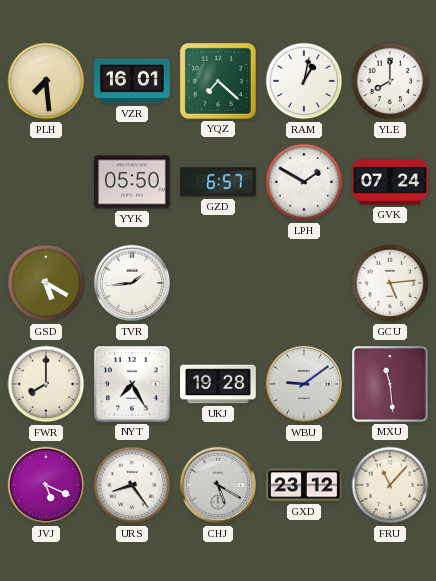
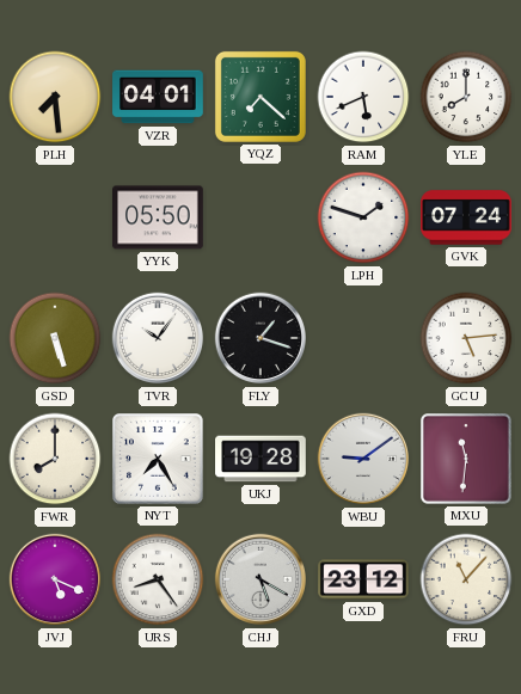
VZR: 16:01 -> 04:01
RAM: 1:02 -> 5:41
GZD: 6:57 -> none
LPH: 1:50 -> 1:48
GSD: 5:20 -> 5:27
TVR: 1:44 -> 10:06
FLY: none -> 1:18
MXU: 11:29 -> 11:31
